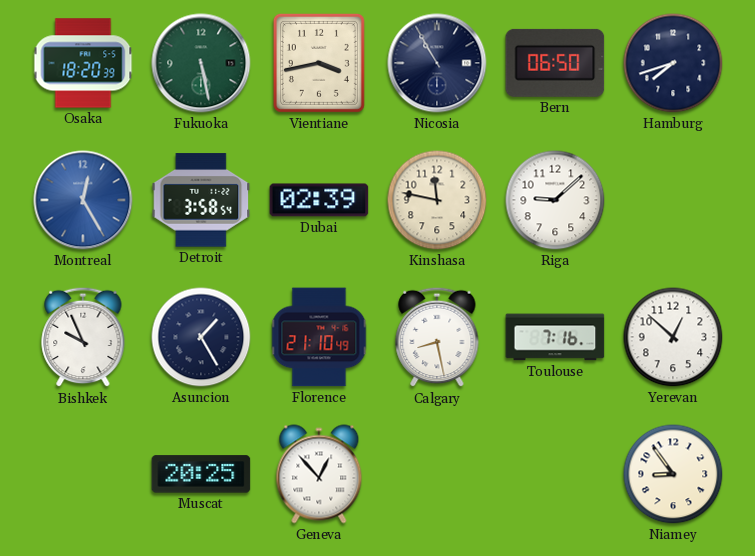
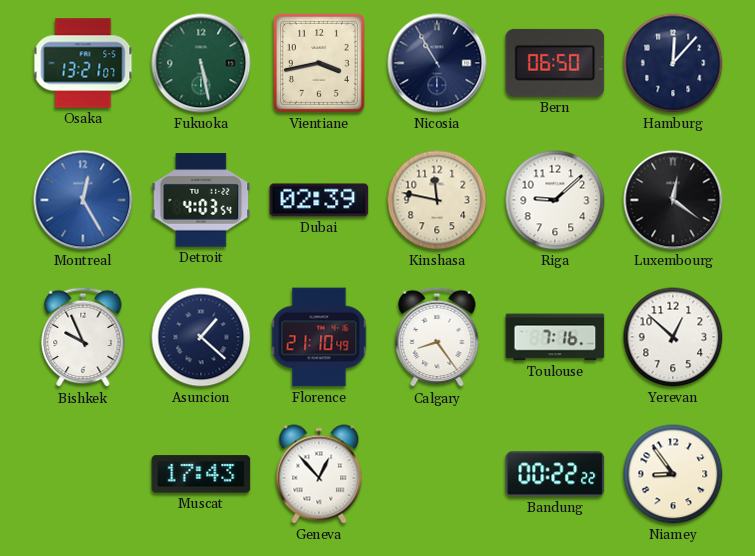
Osaka: 18:20 -> 13:21
Hamburg: 7:42 -> 12:07
Detroit: 3:58 -> 4:03
Luxembourg: none -> 12:21
Asuncion: 1:25 -> 1:22
Calgary: 8:28 -> 8:24
Muscat: 20:25 -> 17:43
Bandung: none -> 00:22
